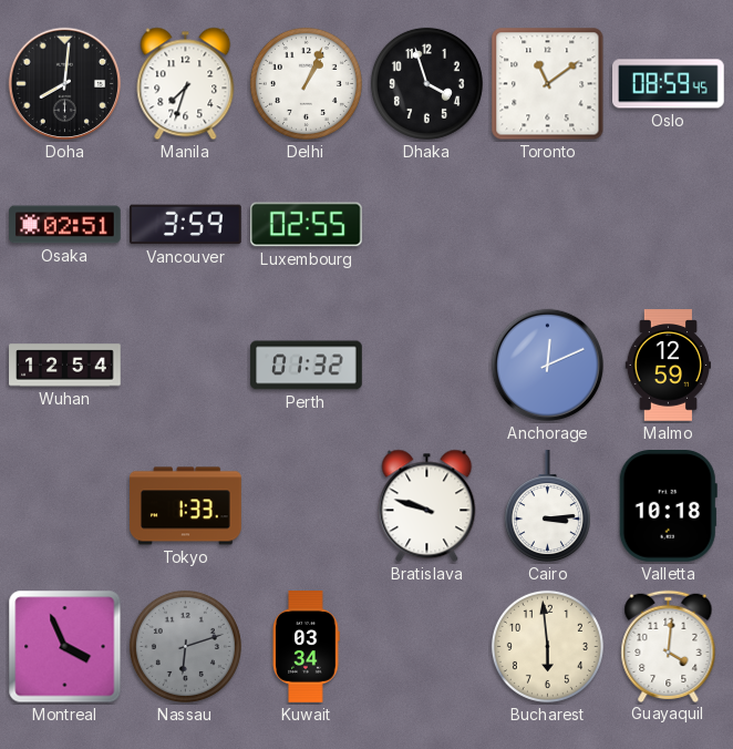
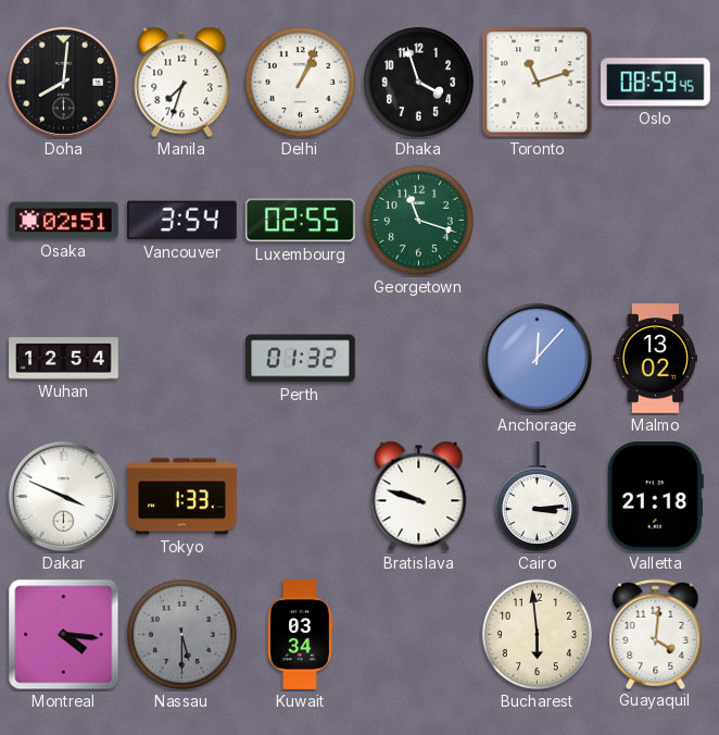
Toronto: 11:09 -> 11:12
Vancouver: 3:59 -> 3:54
Georgetown: none -> 11:18
Anchorage: 12:11 -> 12:07
Malmo: 12:59 -> 13:02
Dakar: none -> 3:49
Valletta: 10:18 -> 21:18
Montreal: 3:56 -> 4:16
Nassau: 6:12 -> 5:30
